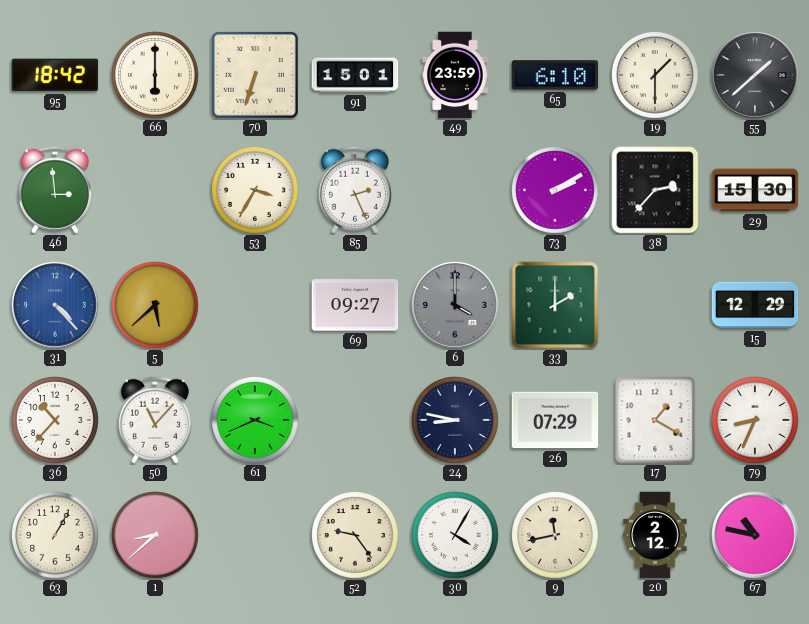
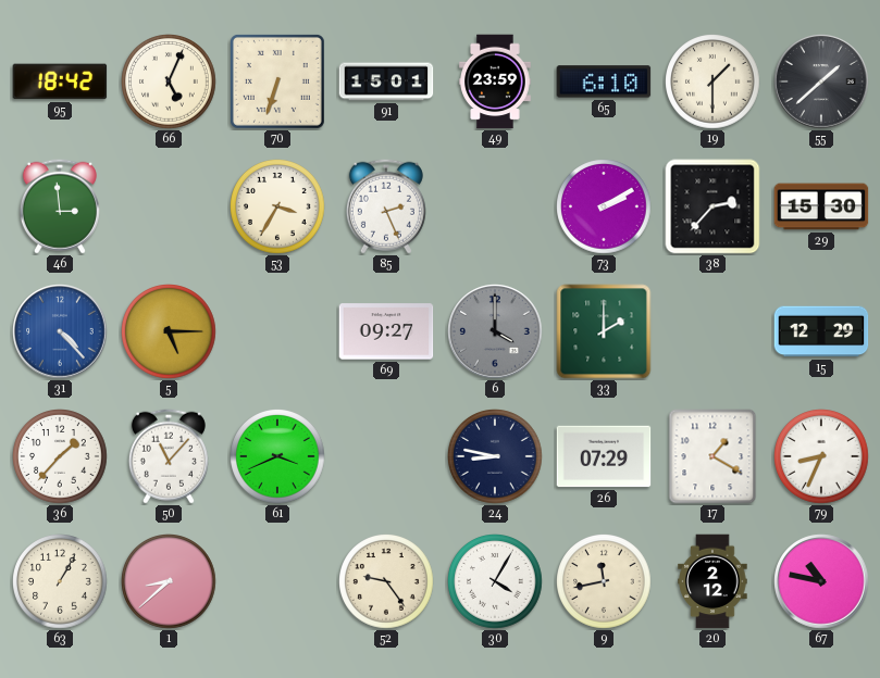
66: 6:00 -> 5:04
5: 5:38 -> 5:15
36: 10:37 -> 1:37
